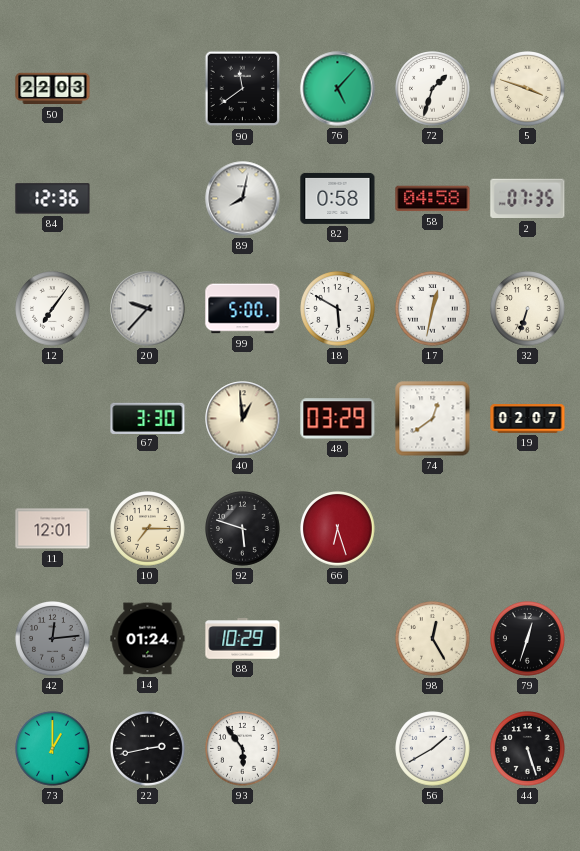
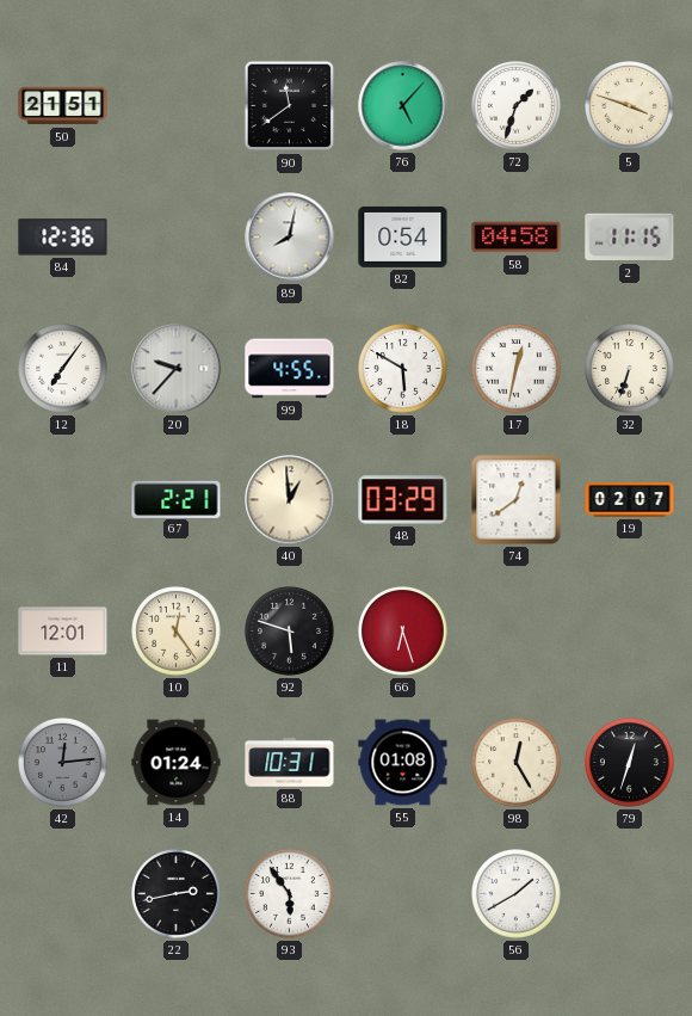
50: 22:03 -> 21:51
82: 0:58 -> 0:54
2: 07:35 -> 11:15
99: 5:00 -> 4:55
67: 3:30 -> 2:21
10: 7:15 -> 12:24
88: 10:29 -> 10:31
55: none -> 01:08
73: 1:00 -> none
44: 5:27 -> none
